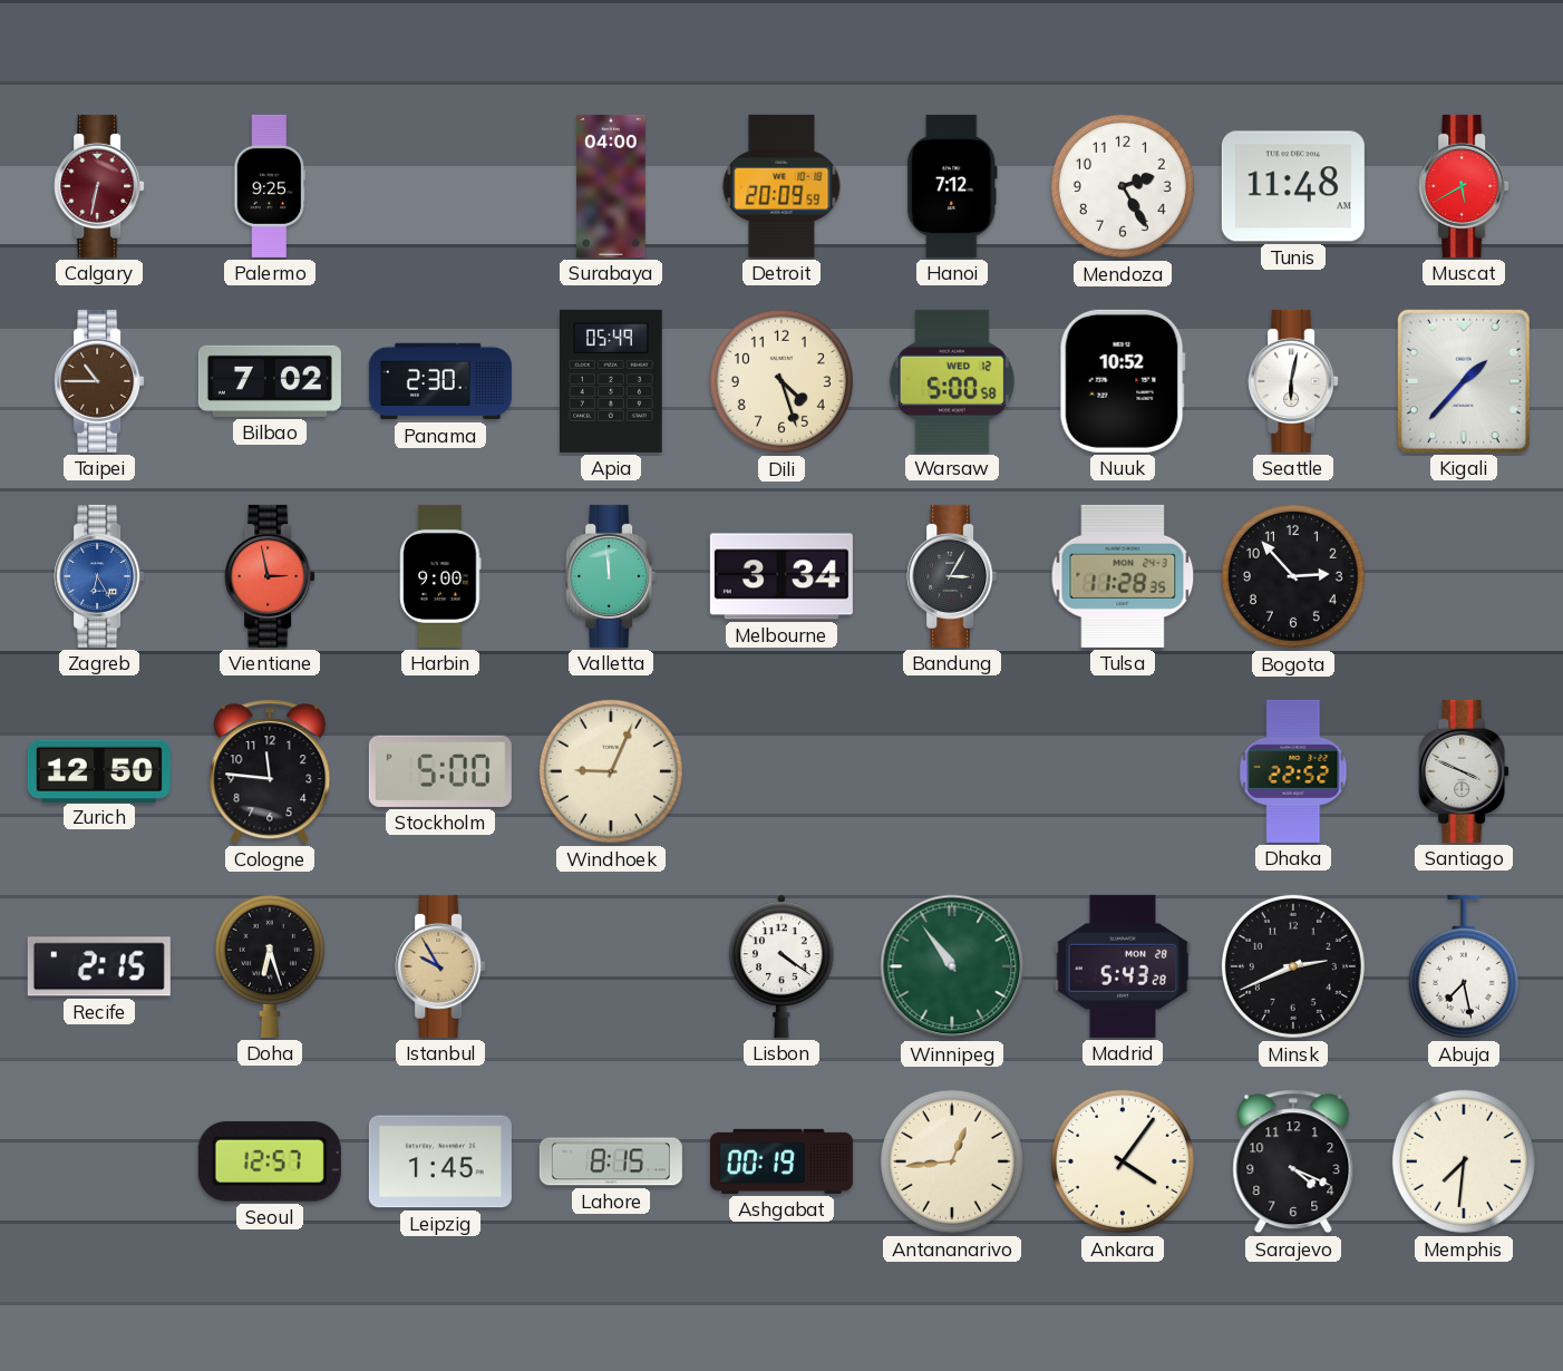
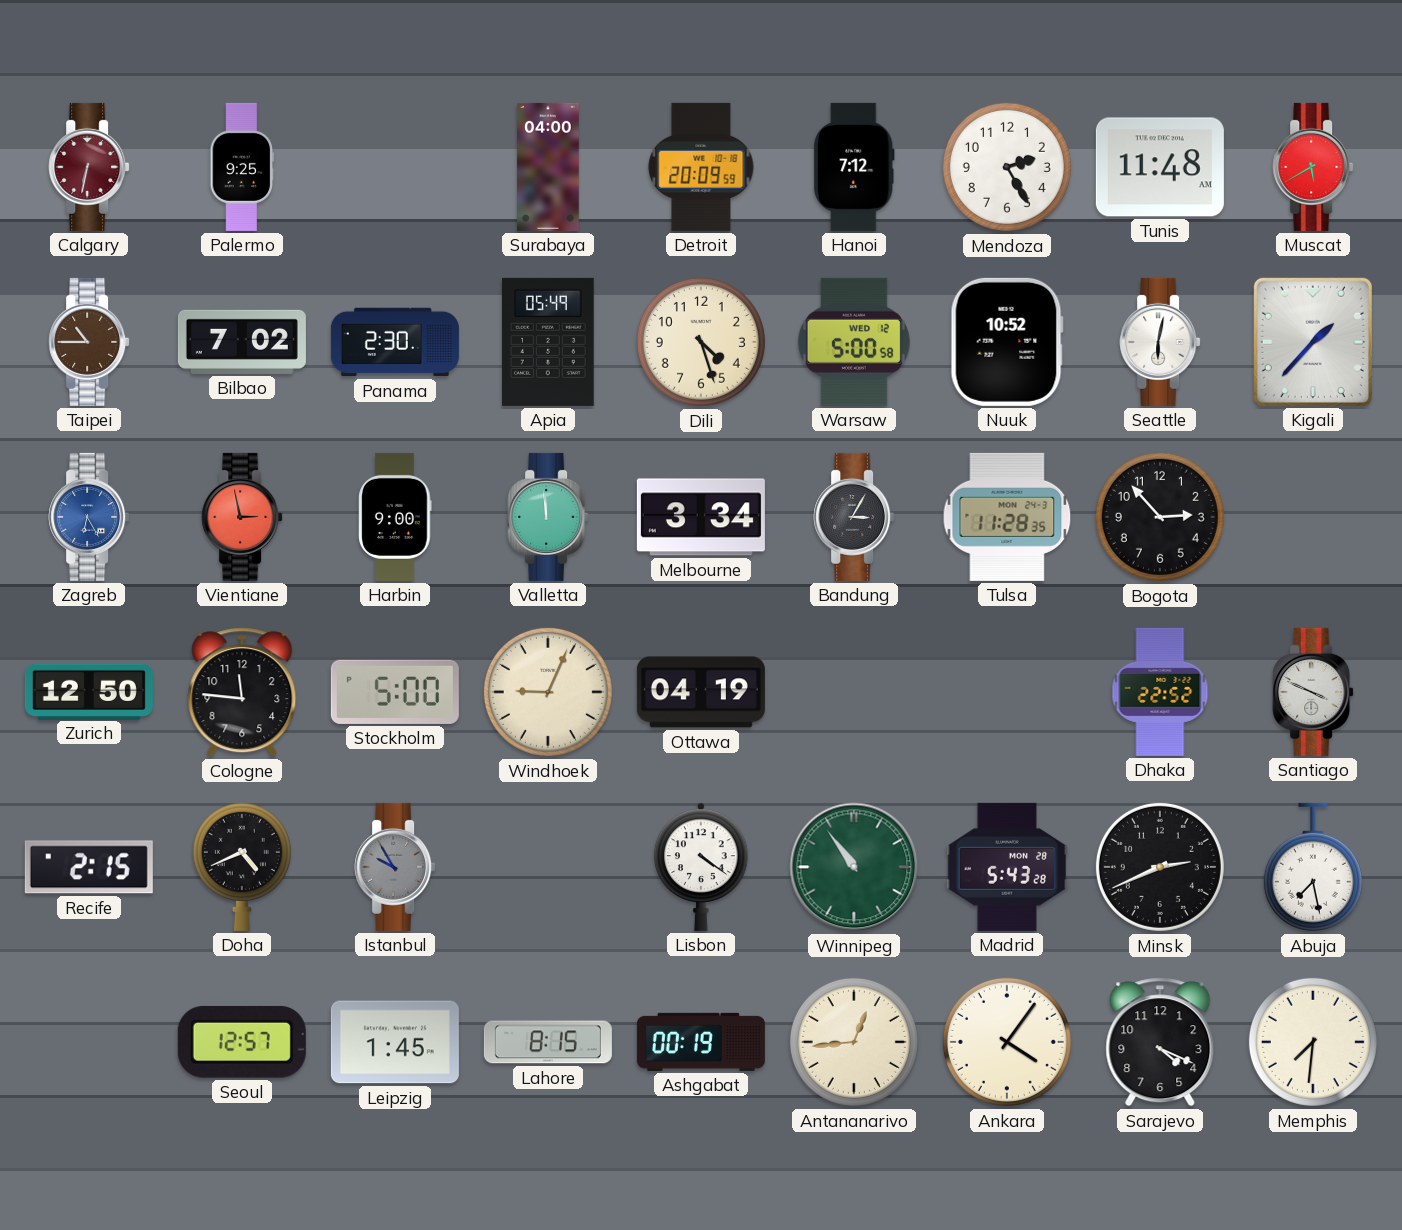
Ottawa: none -> 04:19
Doha: 6:27 -> 4:41
Istanbul dial: champagne -> grey
